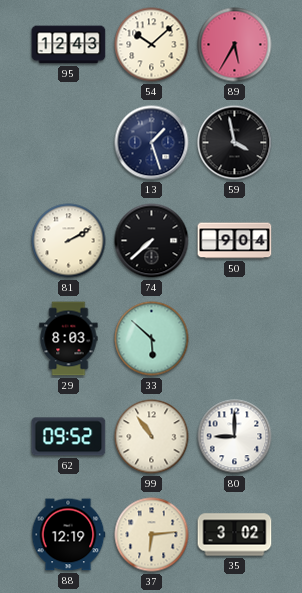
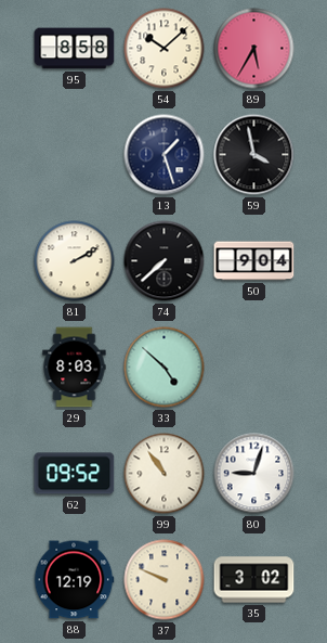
95: 12:43 -> 8:58
33: 5:52 -> 4:52
80: 9:00 -> 9:03
37: 6:14 -> 9:49
